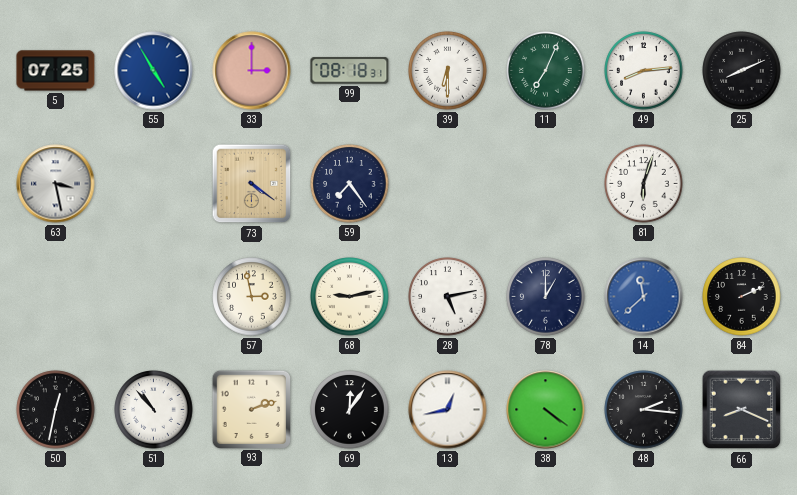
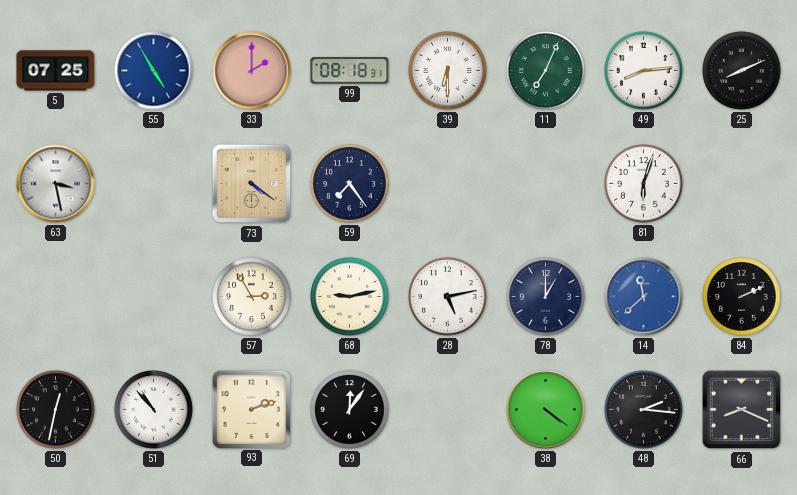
33: 3:00 -> 2:00
57: 2:58 -> 2:55
13: 12:43 -> none
